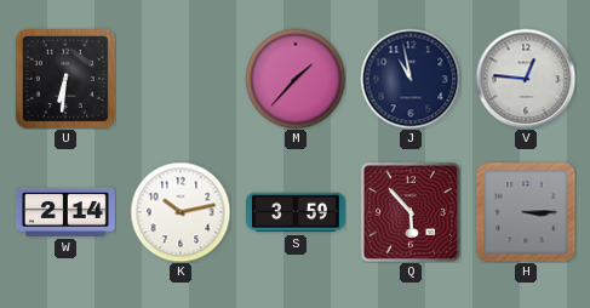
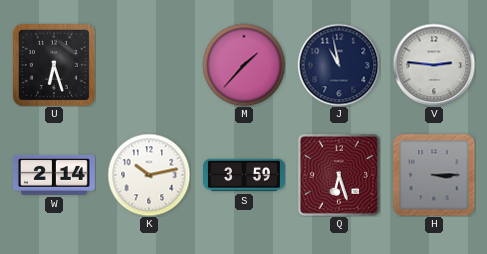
U: 6:31 -> 6:27
V: 12:46 -> 2:46
Q: 5:53 -> 6:27
